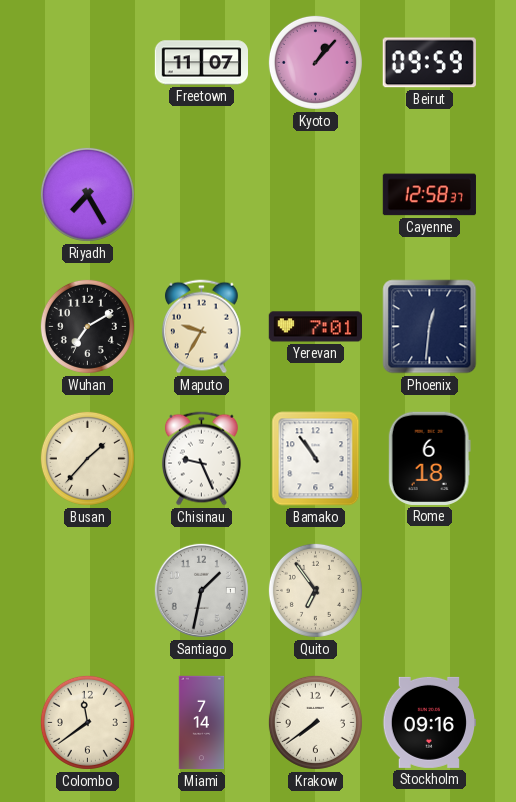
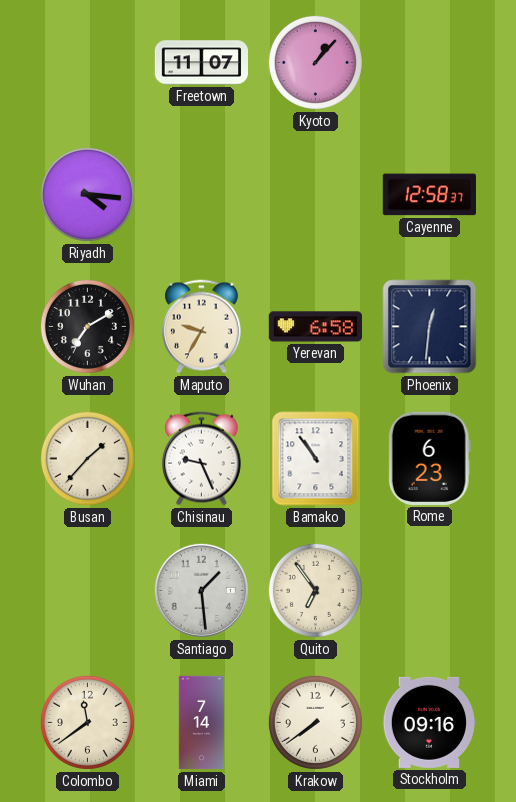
Beirut: 09:59 -> none
Riyadh: 7:25 -> 4:16
Yerevan: 7:01 -> 6:58
Rome: 6:18 -> 6:23
Santiago: 1:32 -> 1:29
